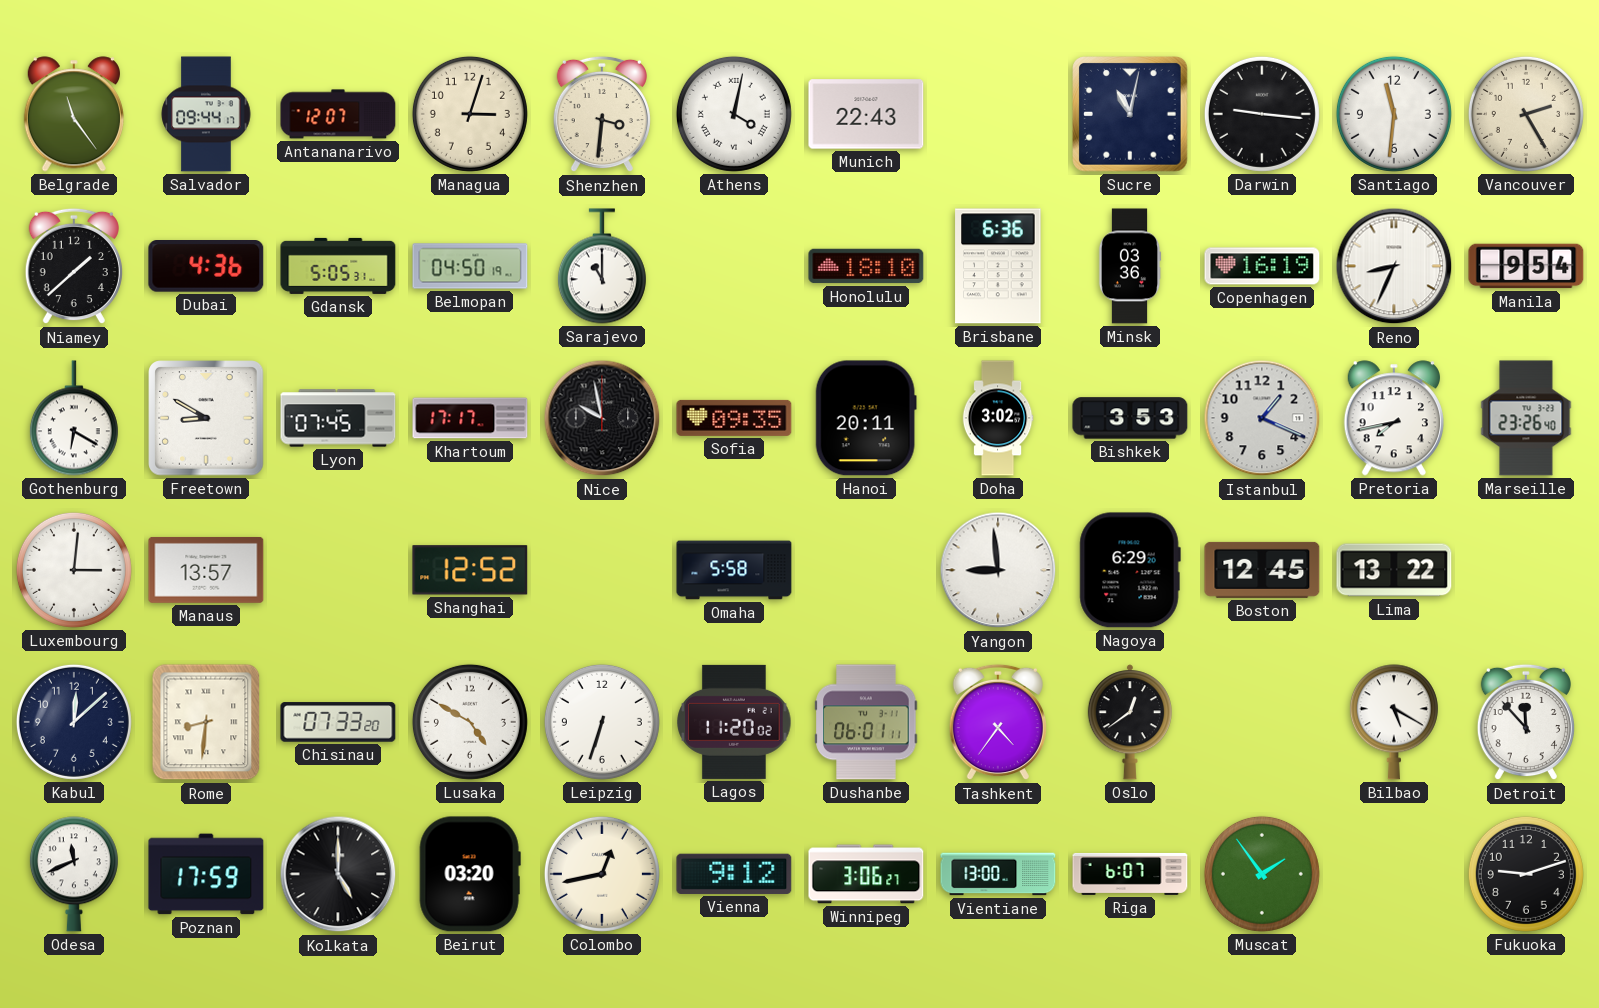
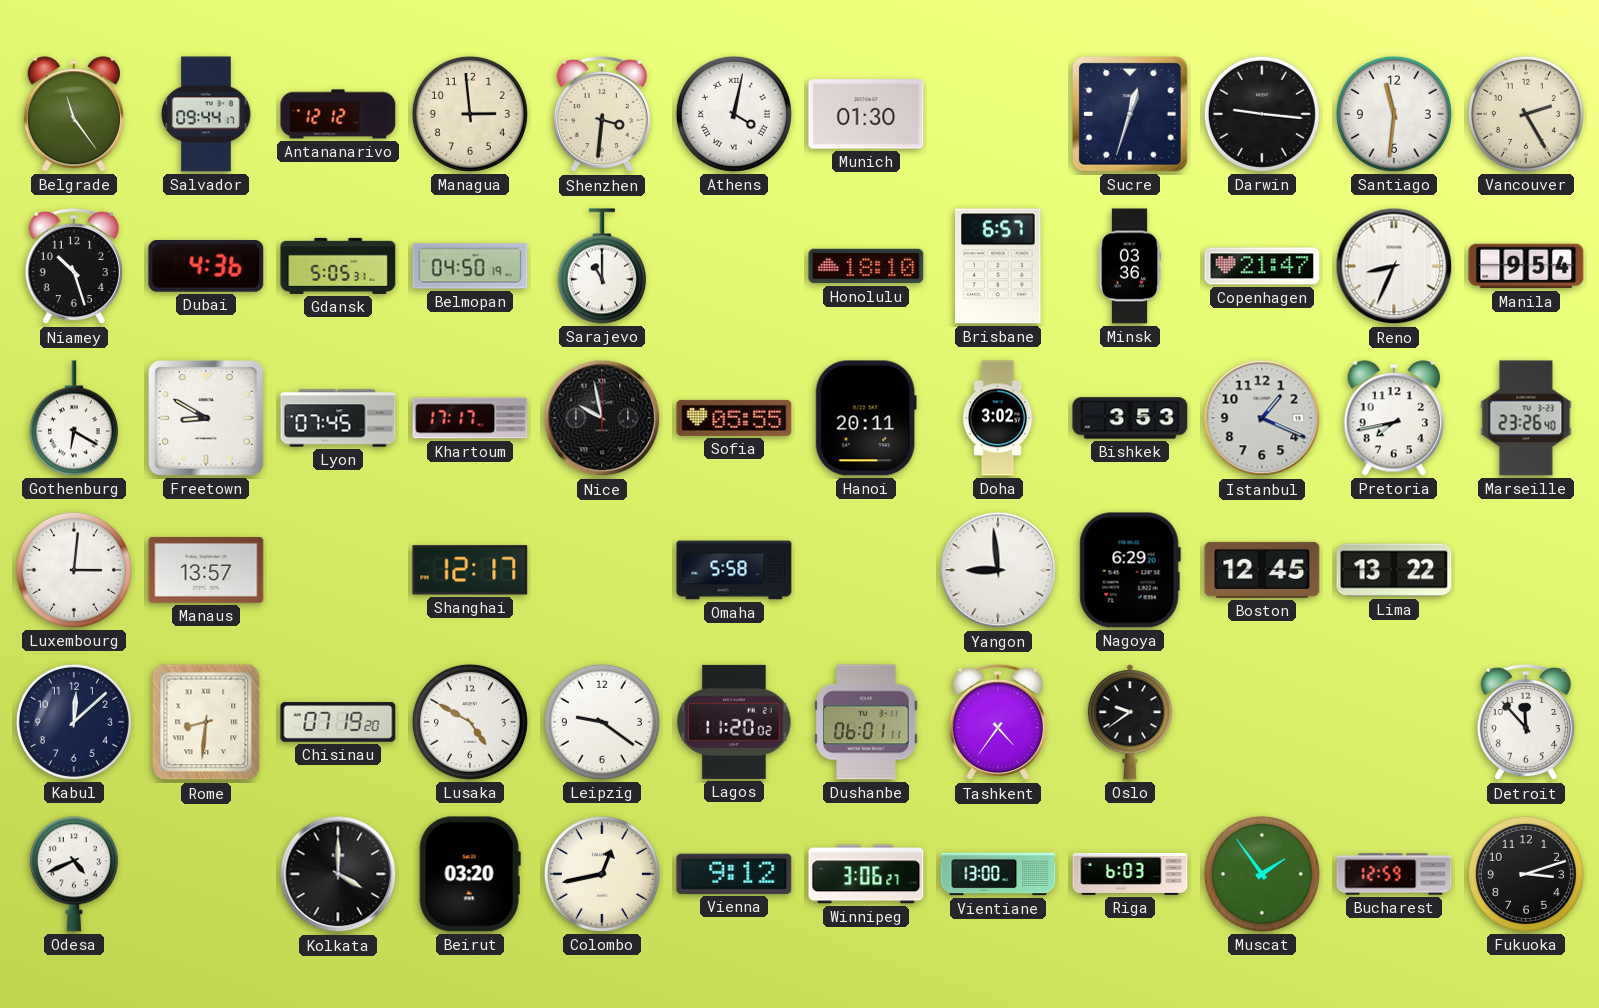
Antananarivo: 12:07 -> 12:12
Managua: 3:03 -> 2:59
Munich: 22:43 -> 01:30
Sucre: 11:02 -> 12:33
Niamey: 1:38 -> 10:27
Brisbane: 6:36 -> 6:57
Copenhagen: 16:19 -> 21:47
Sofia: 09:35 -> 05:55
Shanghai: 12:52 -> 12:17
Chisinau: 07:33 -> 07:19
Leipzig: 6:33 -> 9:21
Oslo: 12:39 -> 9:39
Bilbao: 5:20 -> none
Odesa: 11:41 -> 4:41
Poznan: 17:59 -> none
Kolkata: 5:00 -> 4:00
Riga: 6:07 -> 6:03
Bucharest: none -> 12:59
Fukuoka: 9:12 -> 3:12
